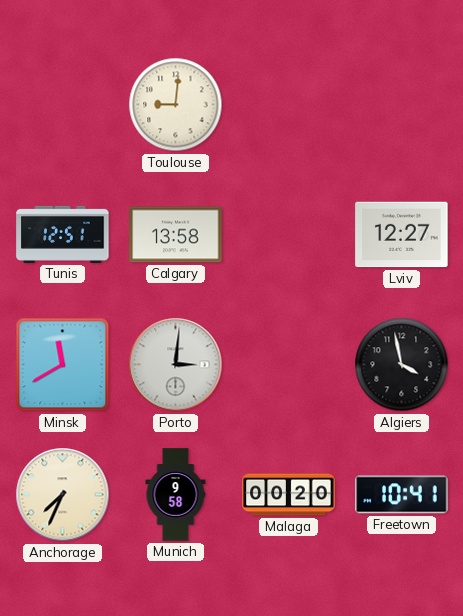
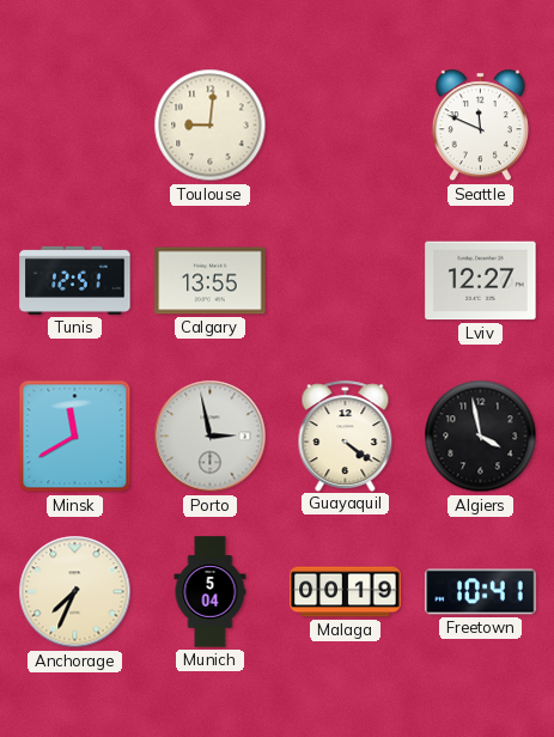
Seattle: none -> 11:49
Calgary: 13:58 -> 13:55
Porto: 3:01 -> 2:58
Guayaquil: none -> 4:21
Munich: 9:58 -> 5:04
Malaga: 00:20 -> 00:19
